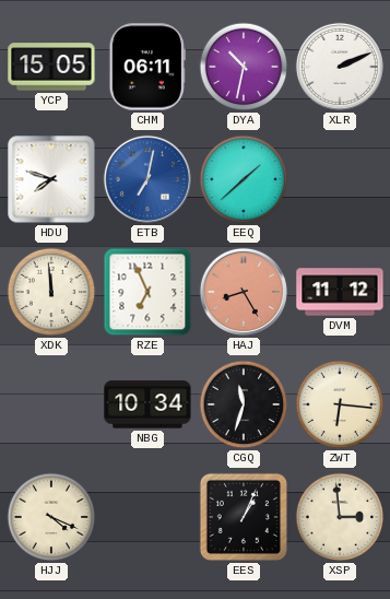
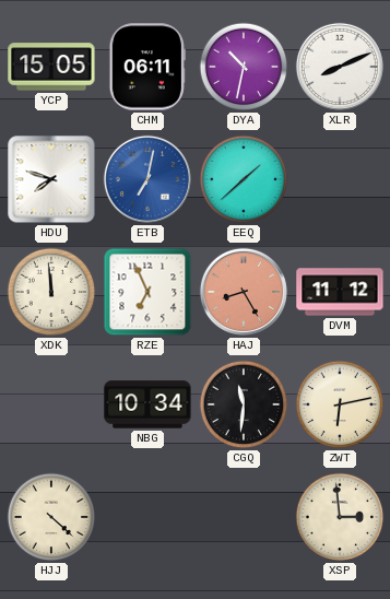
XLR: 2:11 -> 8:11
CGQ: 11:33 -> 11:31
ZWT: 6:16 -> 6:13
HJJ: 4:19 -> 4:22
EES: 1:04 -> none
